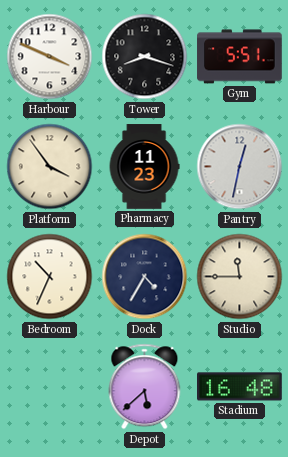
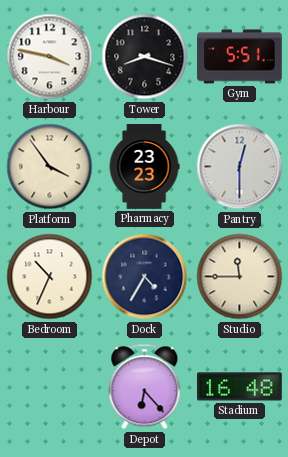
Harbour: 3:49 -> 3:47
Pharmacy: 11:23 -> 23:23
Pantry: 12:32 -> 12:30
Depot: 5:38 -> 6:23
